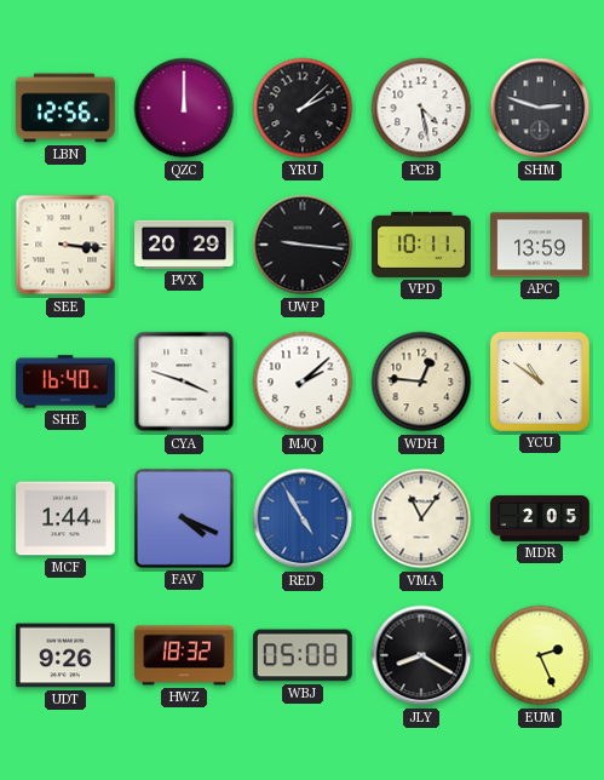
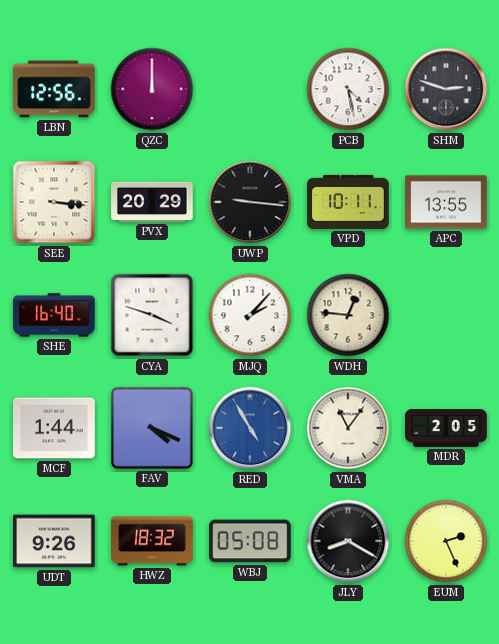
YRU: 2:08 -> none
APC: 13:59 -> 13:55
MJQ: 2:08 -> 2:07
YCU: 10:51 -> none
